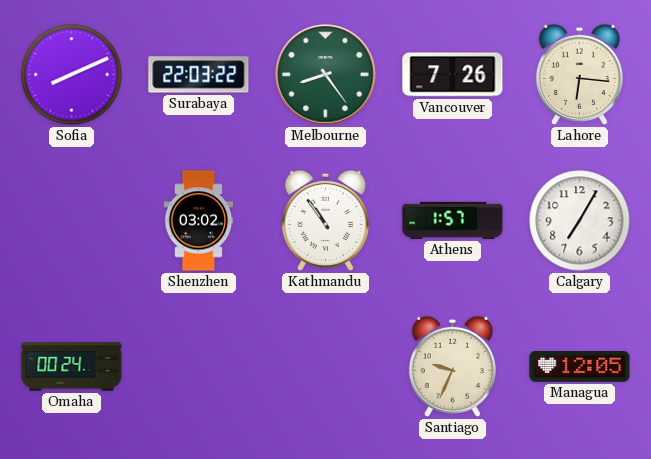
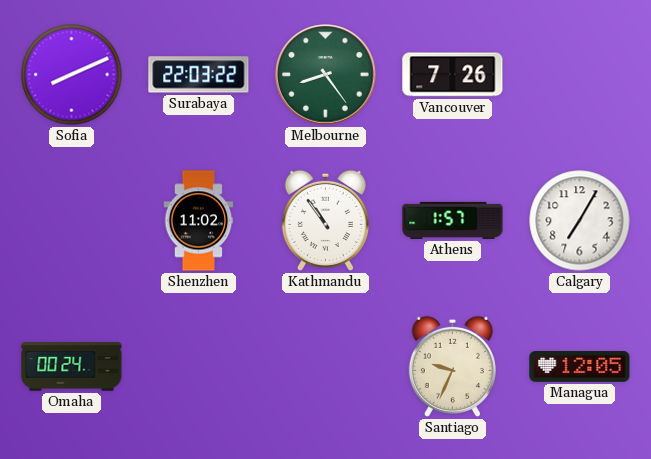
Lahore: 6:16 -> none
Shenzhen: 03:02 -> 11:02
